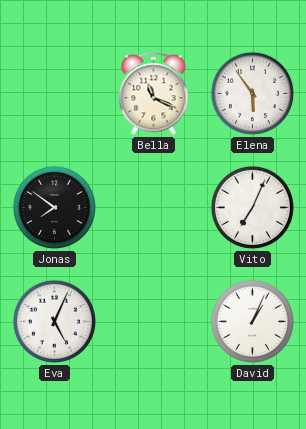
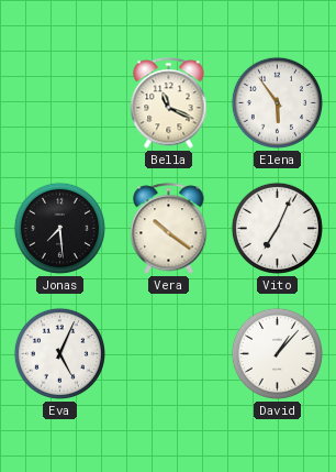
Jonas: 7:51 -> 7:29
Vera: none -> 10:21
David: 1:04 -> 1:07
